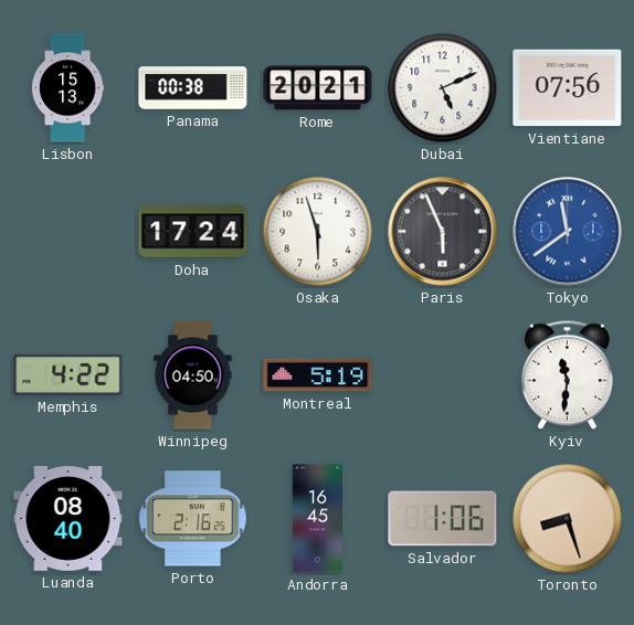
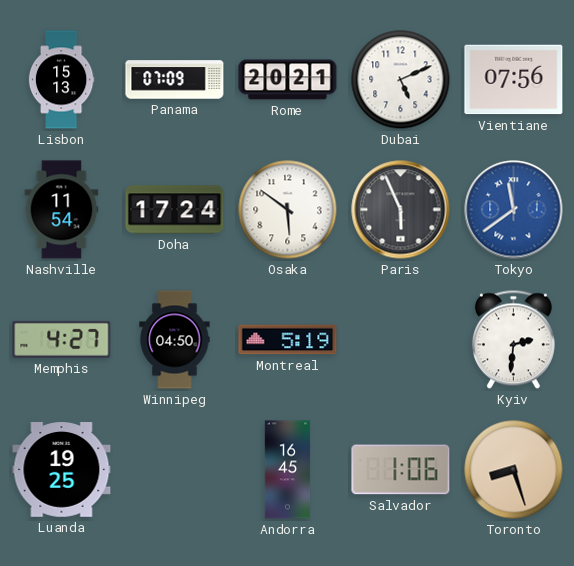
Panama: 00:38 -> 07:09
Nashville: none -> 11:54
Osaka: 5:57 -> 5:51
Memphis: 4:22 -> 4:27
Kyiv: 11:31 -> 2:31
Luanda: 08:40 -> 19:25
Porto: 2:16 -> none
